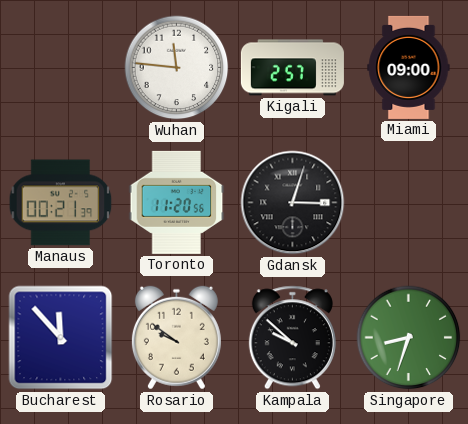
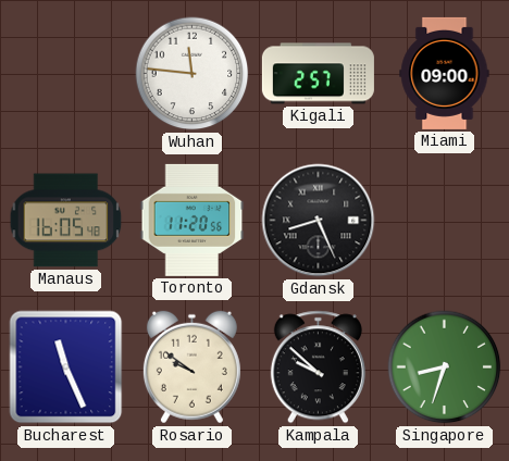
Manaus: 00:21 -> 16:05
Gdansk: 3:03 -> 8:26
Bucharest: 11:53 -> 11:26
